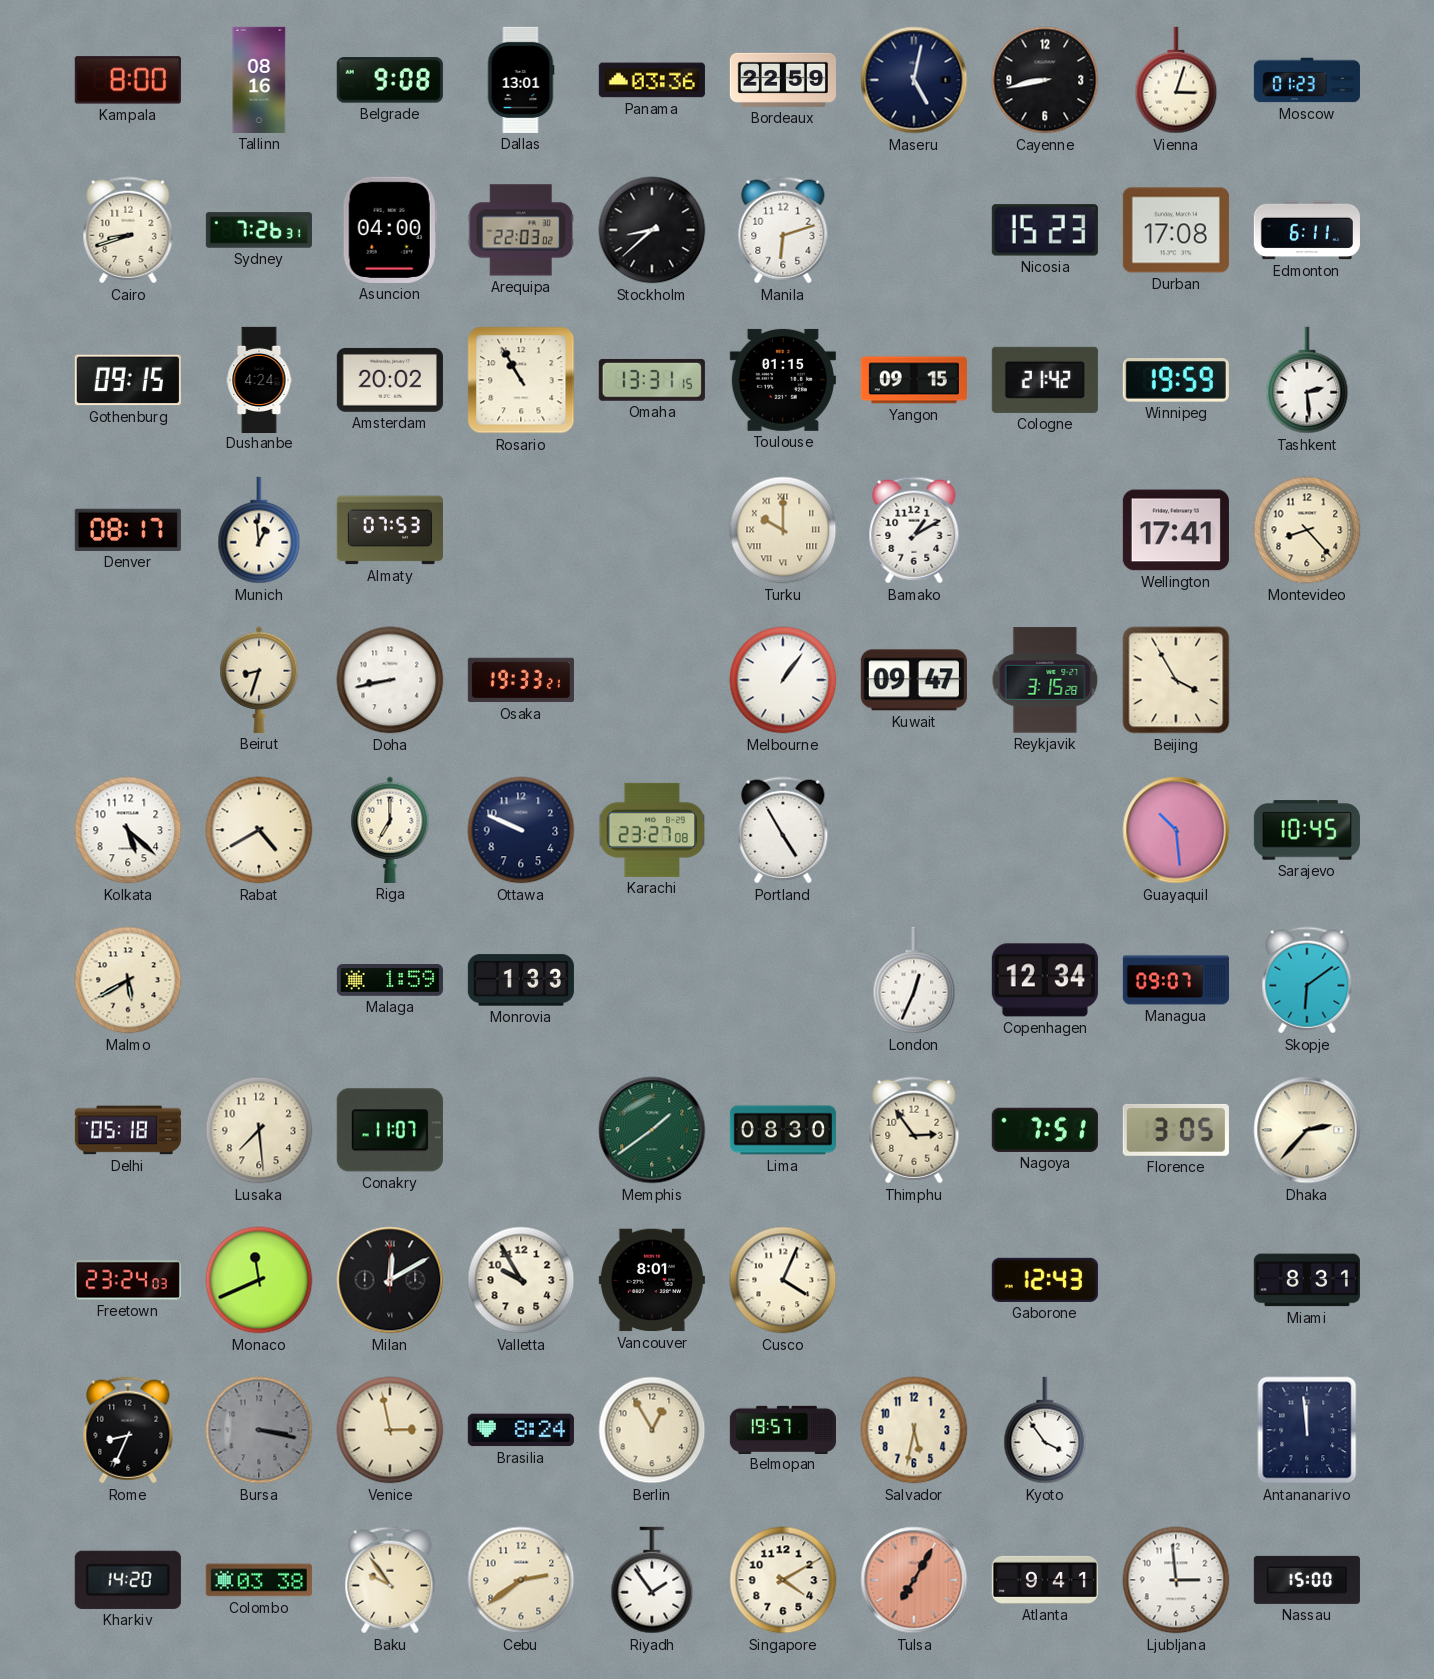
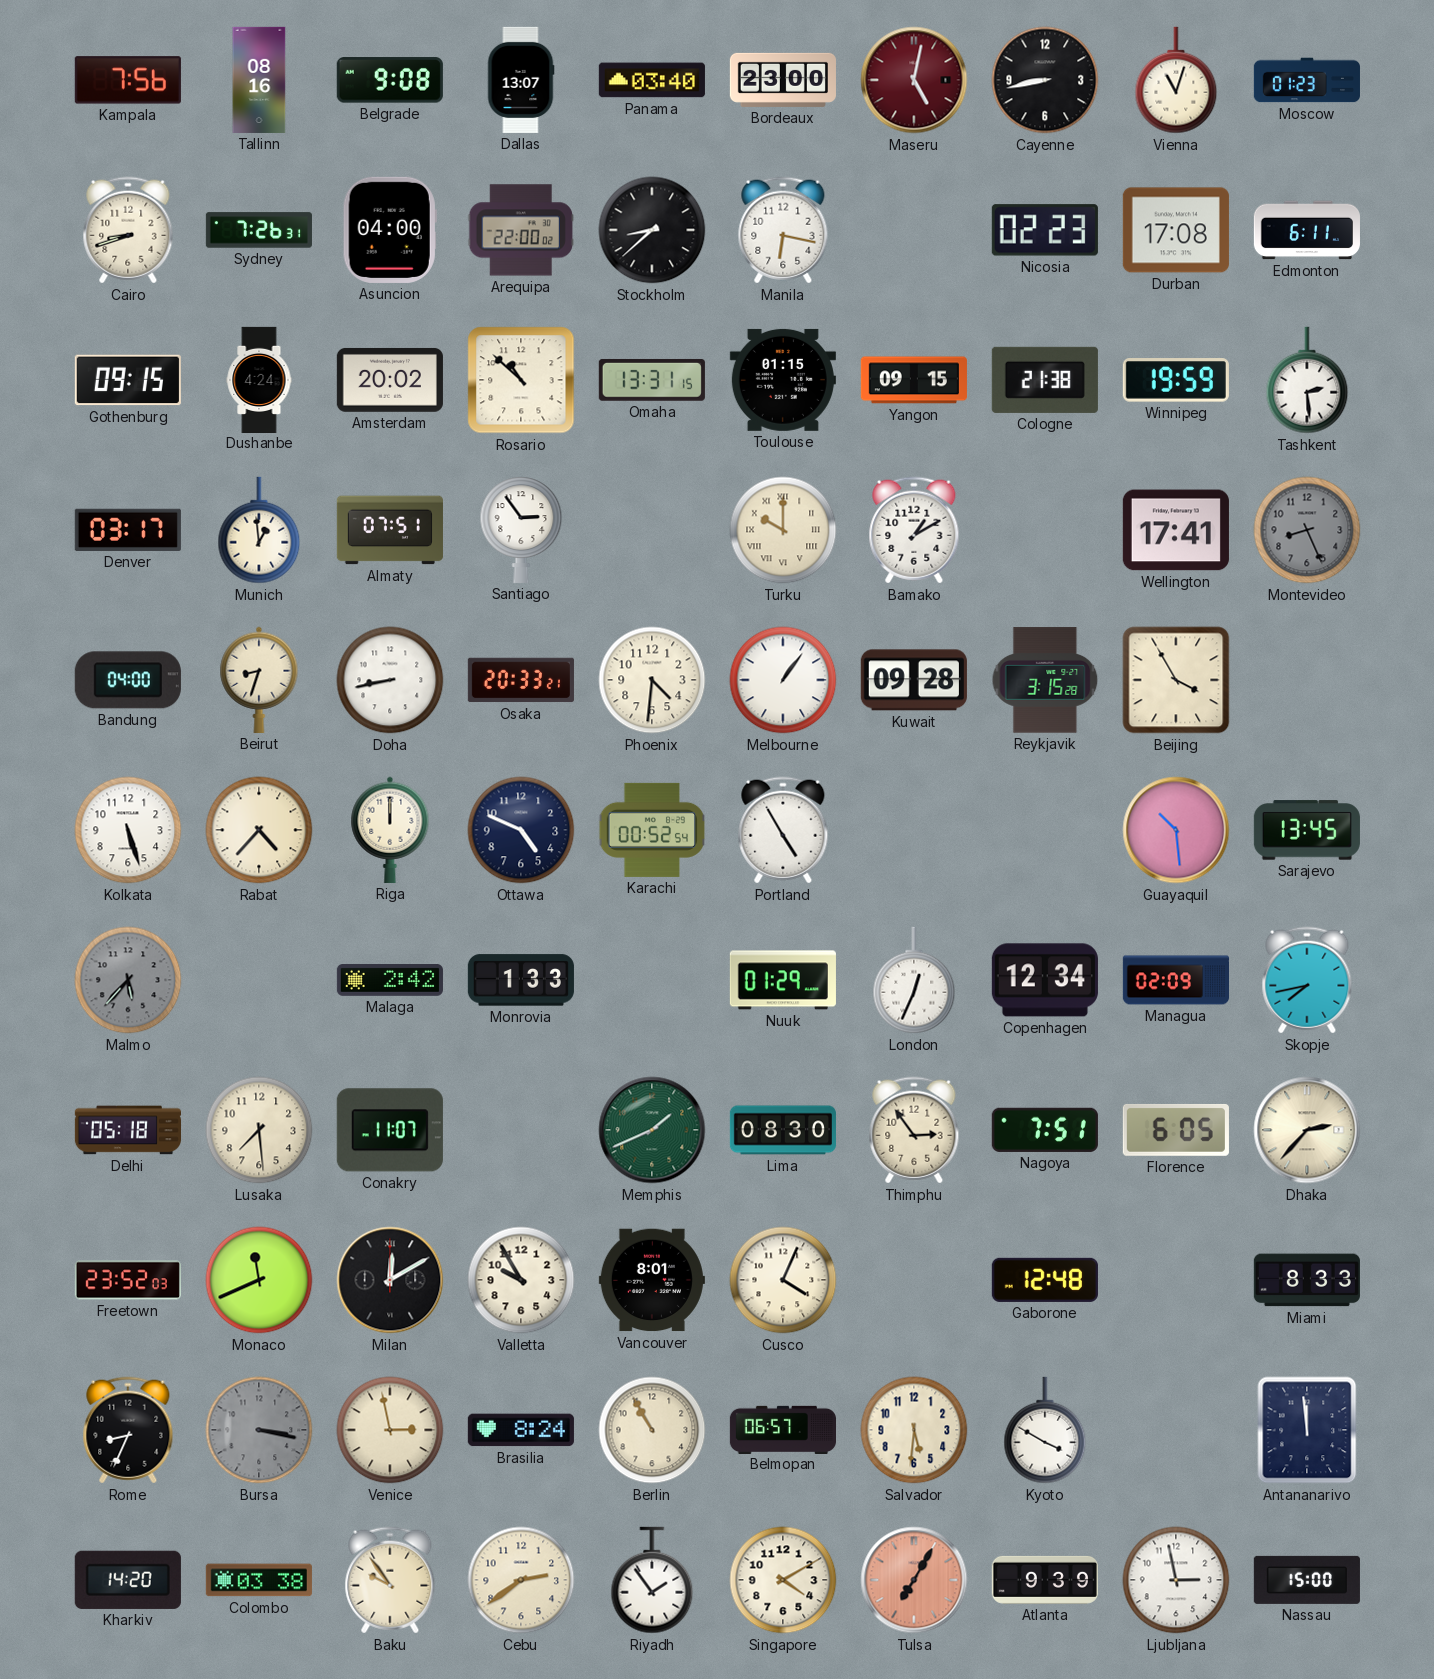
Kampala: 8:00 -> 7:56
Dallas: 13:01 -> 13:07
Panama: 03:36 -> 03:40
Bordeaux: 22:59 -> 23:00
Maseru dial: navy -> burgundy
Vienna: 3:03 -> 11:03
Arequipa: 22:03 -> 22:00
Manila: 6:12 -> 6:17
Nicosia: 15:23 -> 02:23
Rosario: 10:55 -> 10:52
Cologne: 21:42 -> 21:38
Denver: 08:17 -> 03:17
Almaty: 07:53 -> 07:51
Santiago: none -> 2:54
Montevideo: 8:23 -> 8:26
Montevideo dial: cream -> grey
Bandung: none -> 04:00
Osaka: 19:33 -> 20:33
Phoenix: none -> 4:31
Kuwait: 09:47 -> 09:28
Kolkata: 5:22 -> 5:27
Rabat: 4:40 -> 4:37
Riga: 7:00 -> 12:00
Ottawa: 9:49 -> 4:49
Karachi: 23:27 -> 00:52
Sarajevo: 10:45 -> 13:45
Malmo: 5:40 -> 5:37
Malmo dial: cream -> grey
Malaga: 1:59 -> 2:42
Nuuk: none -> 01:29
Managua: 09:07 -> 02:09
Skopje: 6:09 -> 7:43
Memphis: 1:39 -> 1:41
Florence: 3:05 -> 6:05
Freetown: 23:24 -> 23:52
Gaborone: 12:43 -> 12:48
Miami: 8:31 -> 8:33
Berlin: 12:55 -> 10:55
Belmopan: 19:57 -> 06:57
Salvador: 5:32 -> 5:31
Kyoto: 3:54 -> 3:50
Atlanta: 9:41 -> 9:39
Ljubljana: 2:59 -> 2:58
